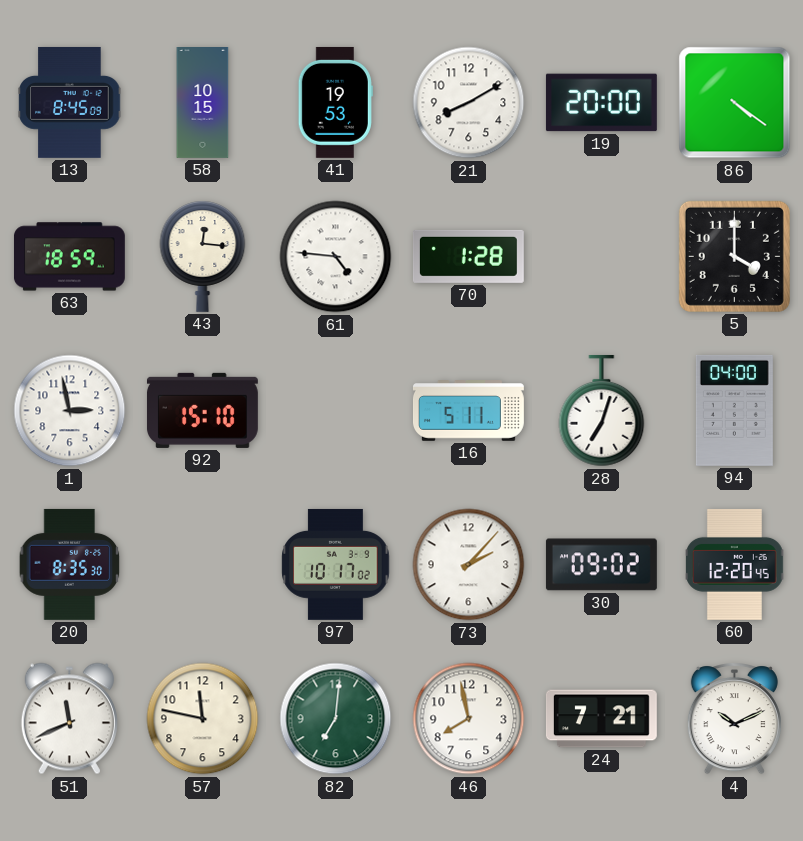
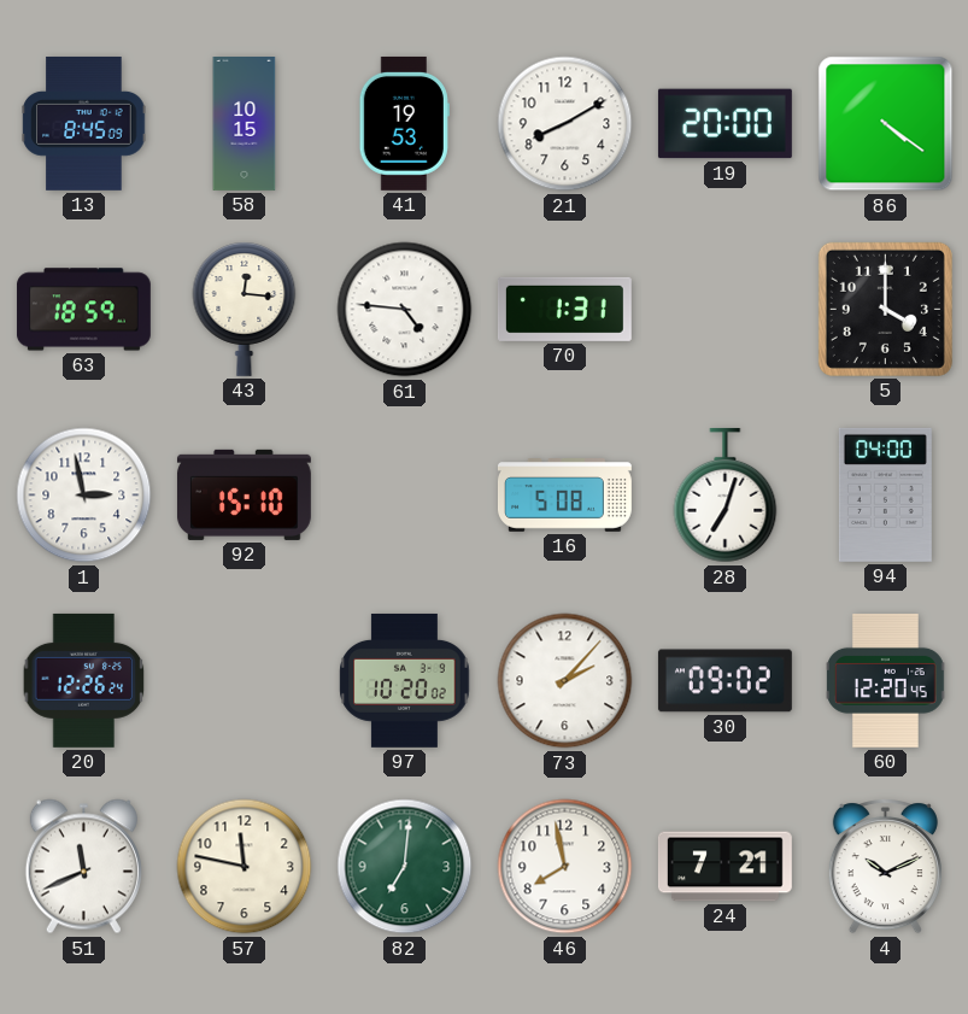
70: 1:28 -> 1:31
16: 5:11 -> 5:08
20: 8:35 -> 12:26
97: 10:17 -> 10:20
